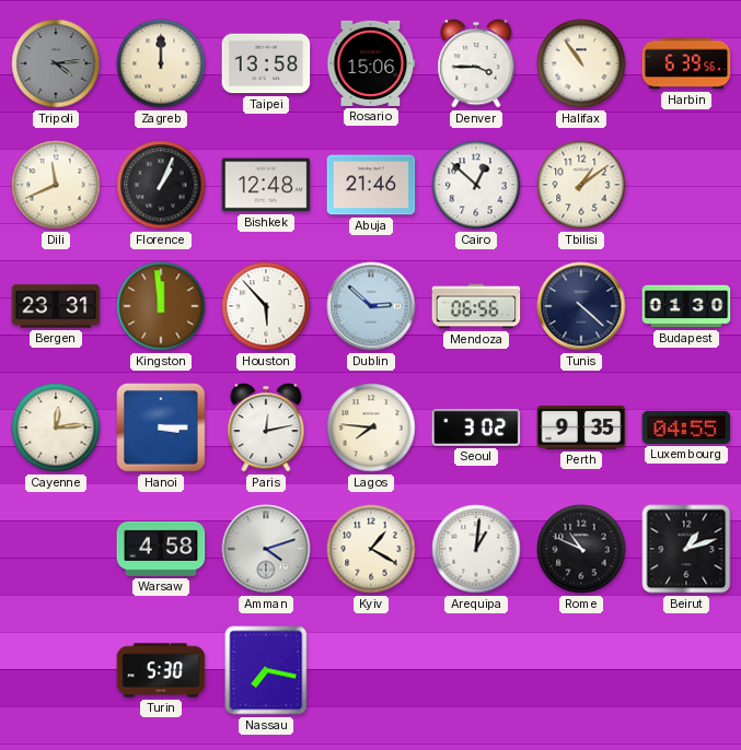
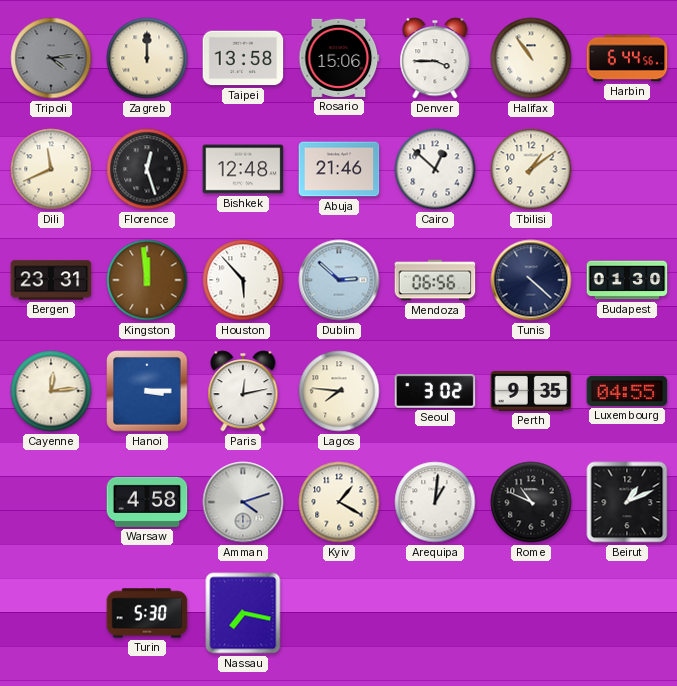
Harbin: 6:39 -> 6:44
Florence: 1:04 -> 12:27
Beirut: 1:12 -> 1:11
